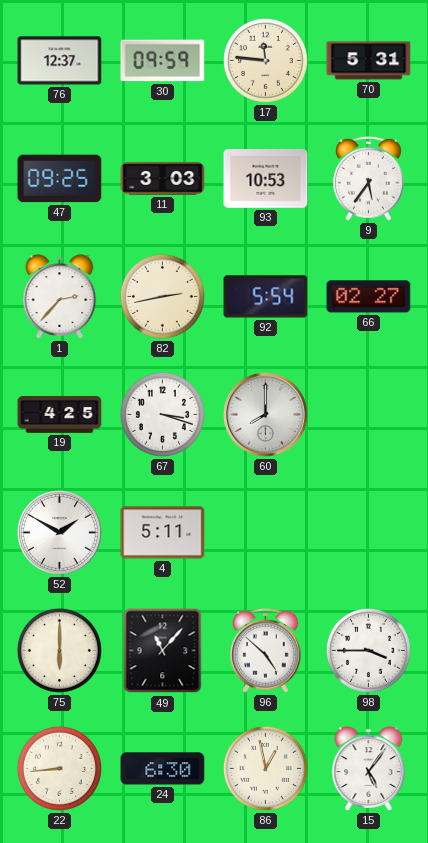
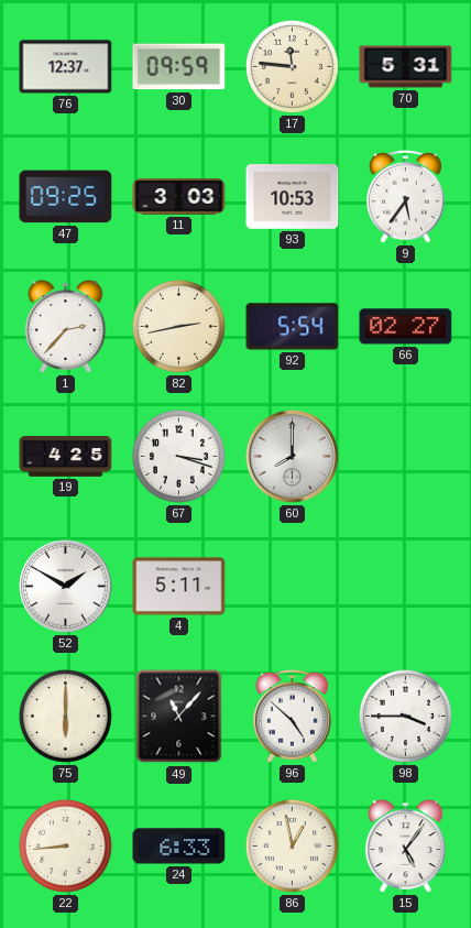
24: 6:30 -> 6:33
